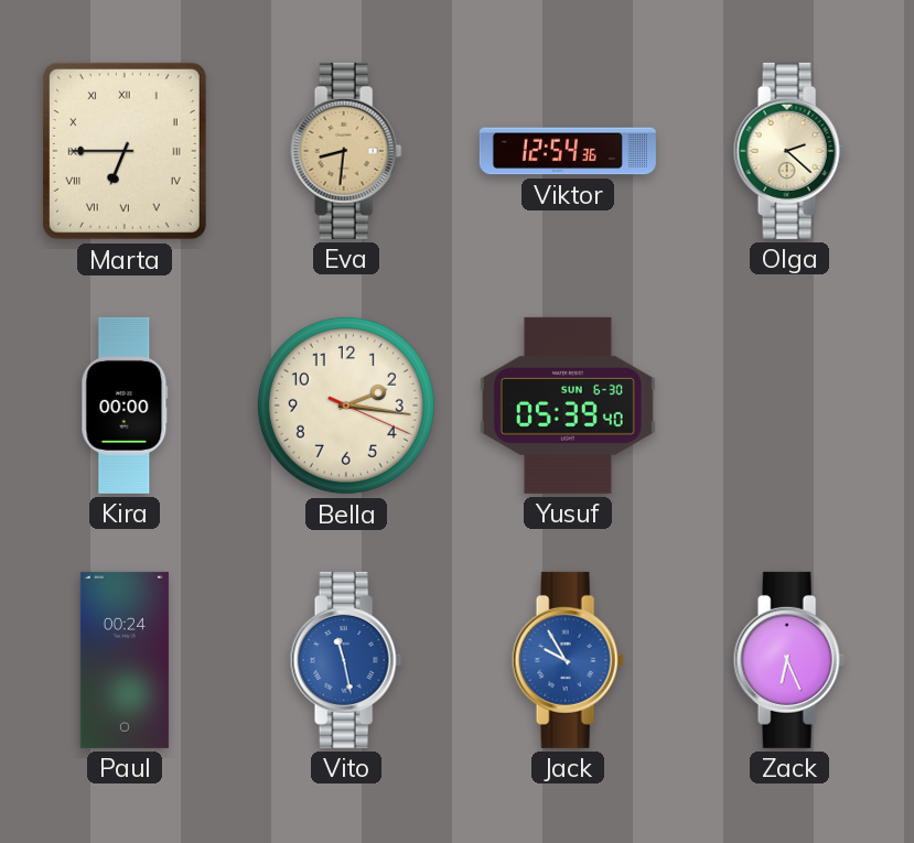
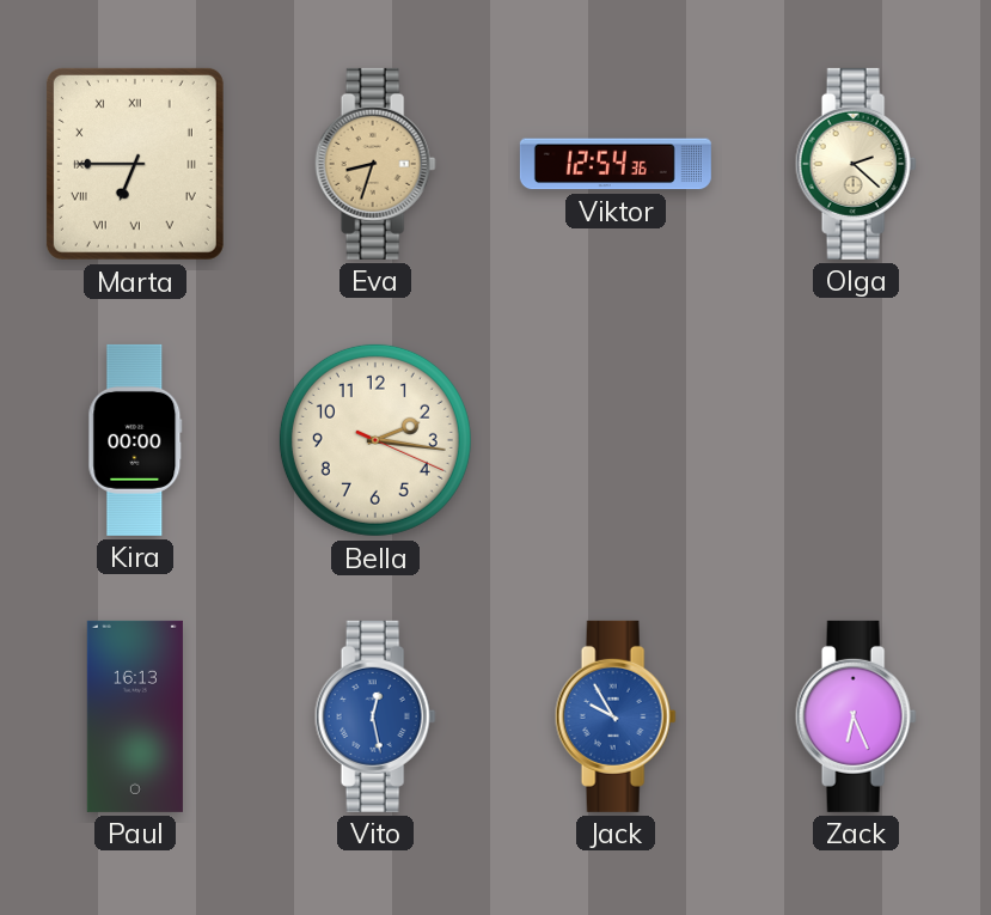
Eva: 8:31 -> 8:33
Yusuf: 05:39 -> none
Paul: 00:24 -> 16:13
Vito: 11:28 -> 12:28
